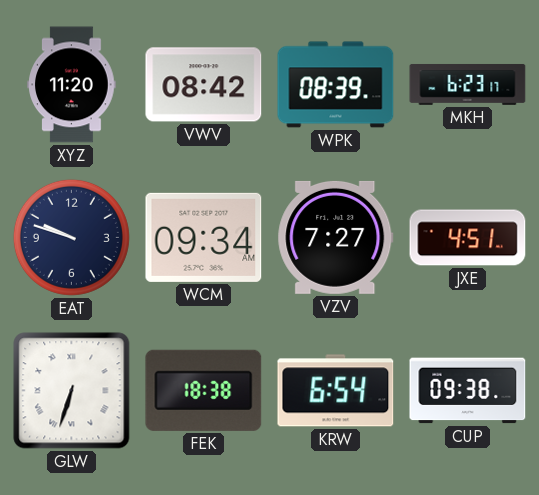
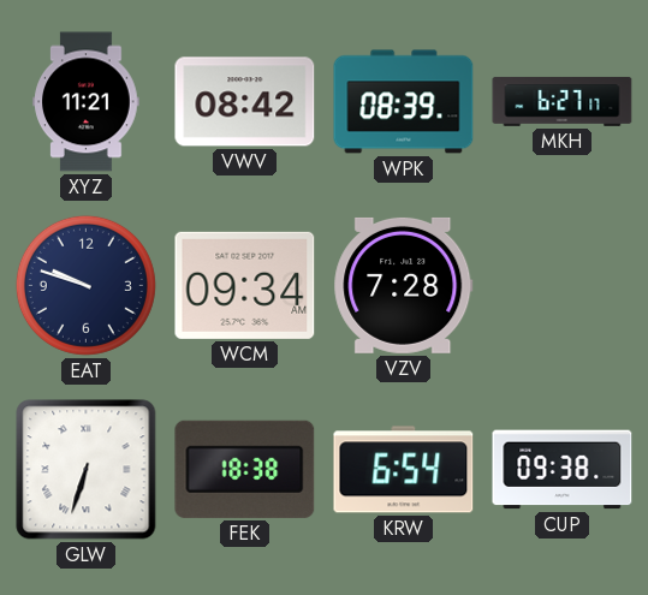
XYZ: 11:20 -> 11:21
MKH: 6:23 -> 6:27
VZV: 7:27 -> 7:28
JXE: 4:51 -> none
